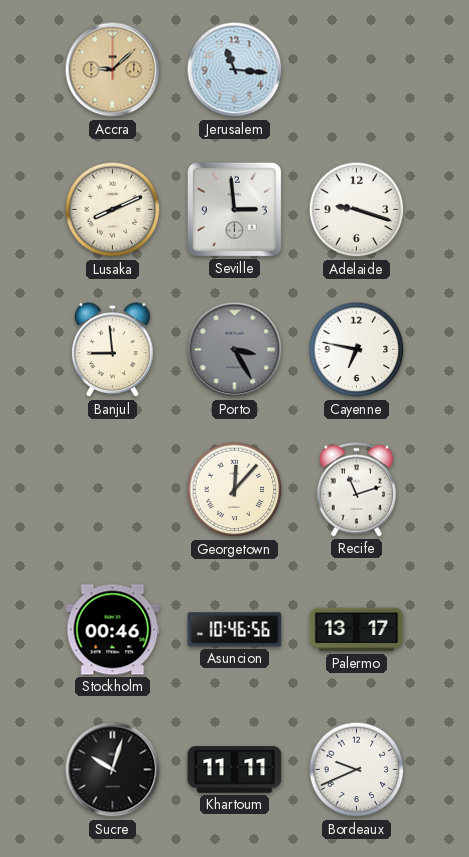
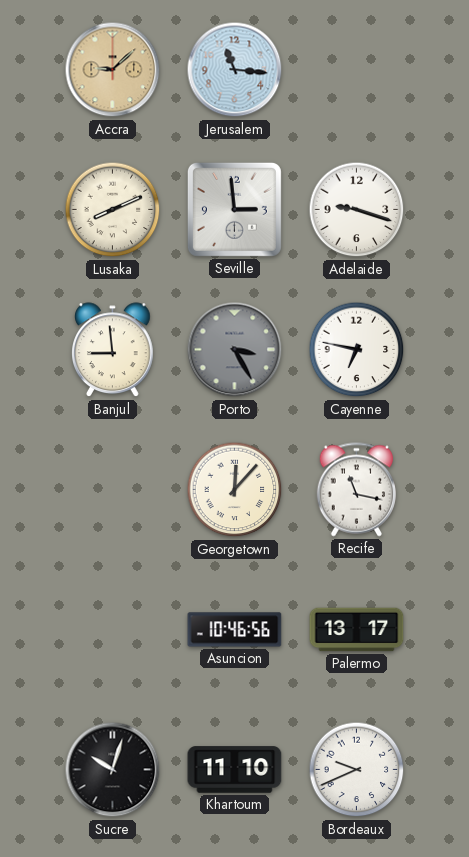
Recife: 11:12 -> 11:17
Stockholm: 00:46 -> none
Khartoum: 11:11 -> 11:10
